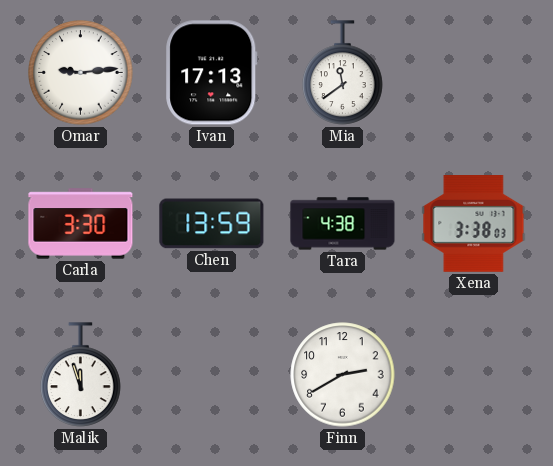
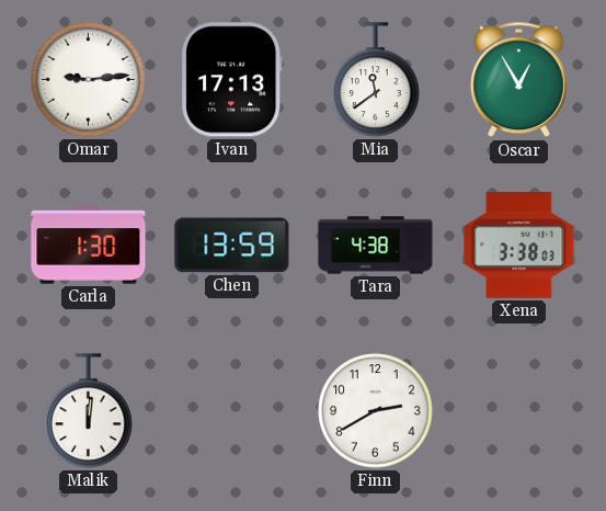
Oscar: none -> 12:55
Carla: 3:30 -> 1:30
Malik: 11:57 -> 12:01
